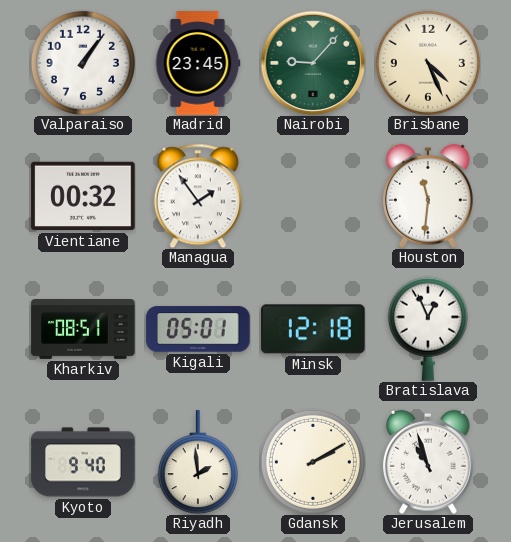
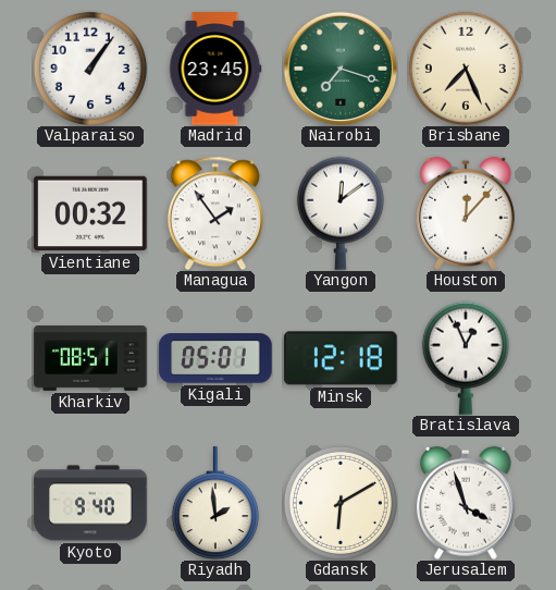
Nairobi: 9:07 -> 7:18
Brisbane: 4:26 -> 7:26
Yangon: none -> 12:09
Houston: 11:31 -> 12:07
Gdansk: 2:10 -> 6:10
Jerusalem: 10:57 -> 3:57
